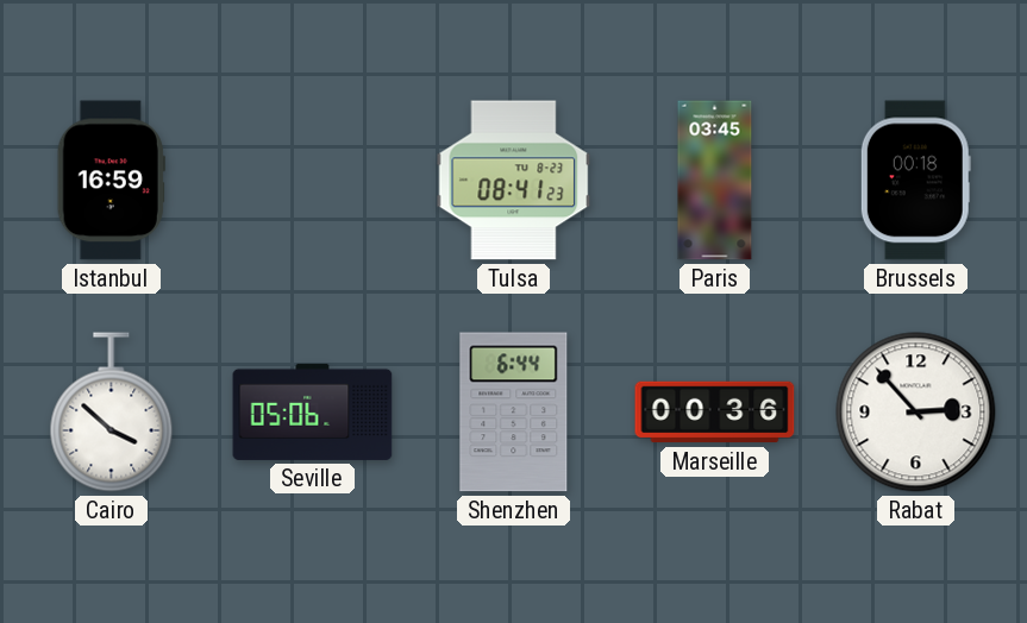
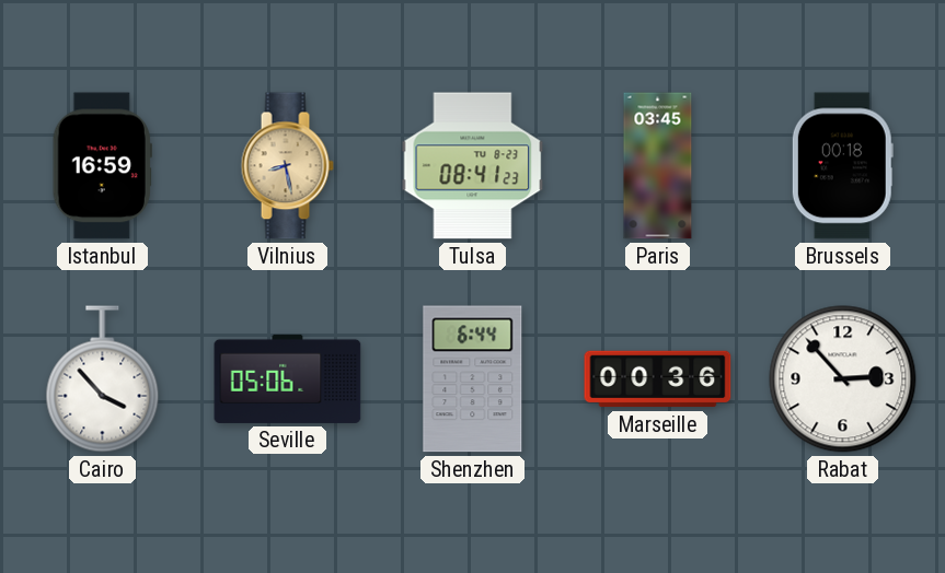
Vilnius: none -> 8:28
Cairo: 3:52 -> 3:53
